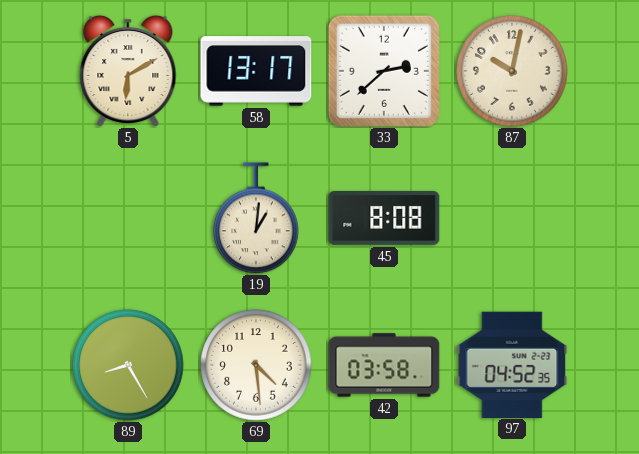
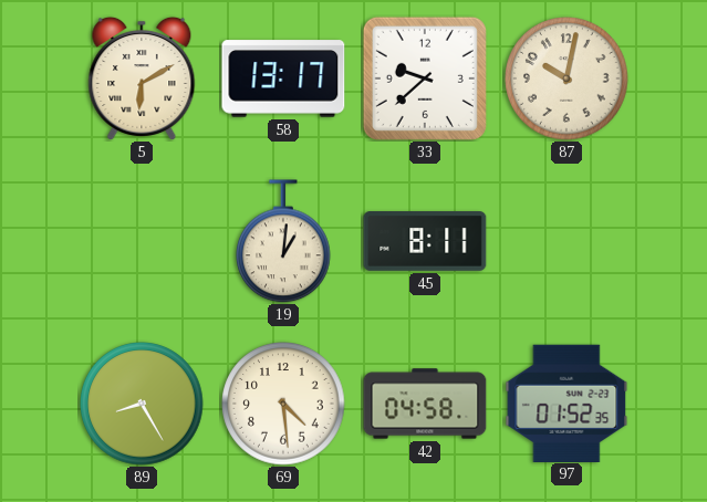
33: 2:38 -> 9:38
45: 8:08 -> 8:11
42: 03:58 -> 04:58
97: 04:52 -> 01:52
